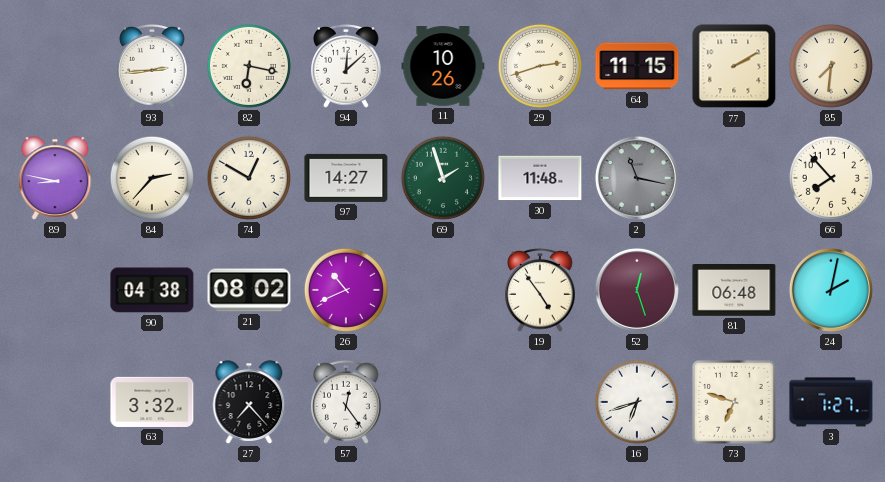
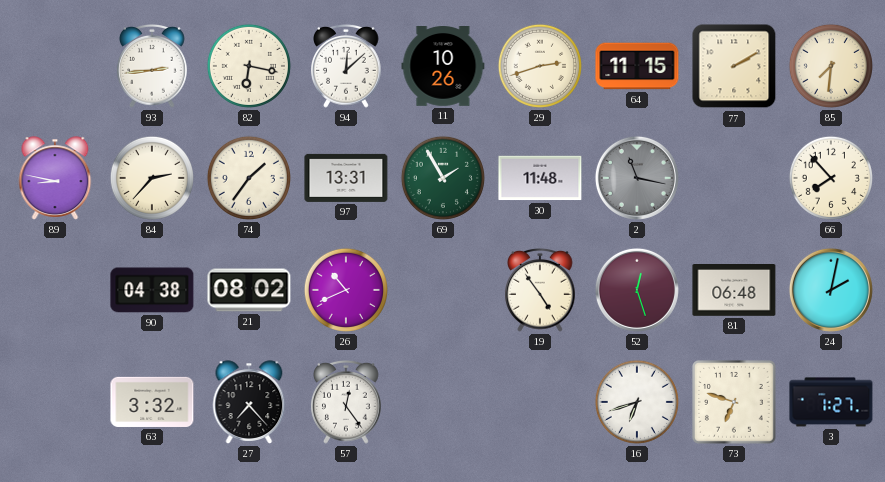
74: 12:50 -> 1:36
97: 14:27 -> 13:31
69: 1:57 -> 1:55
